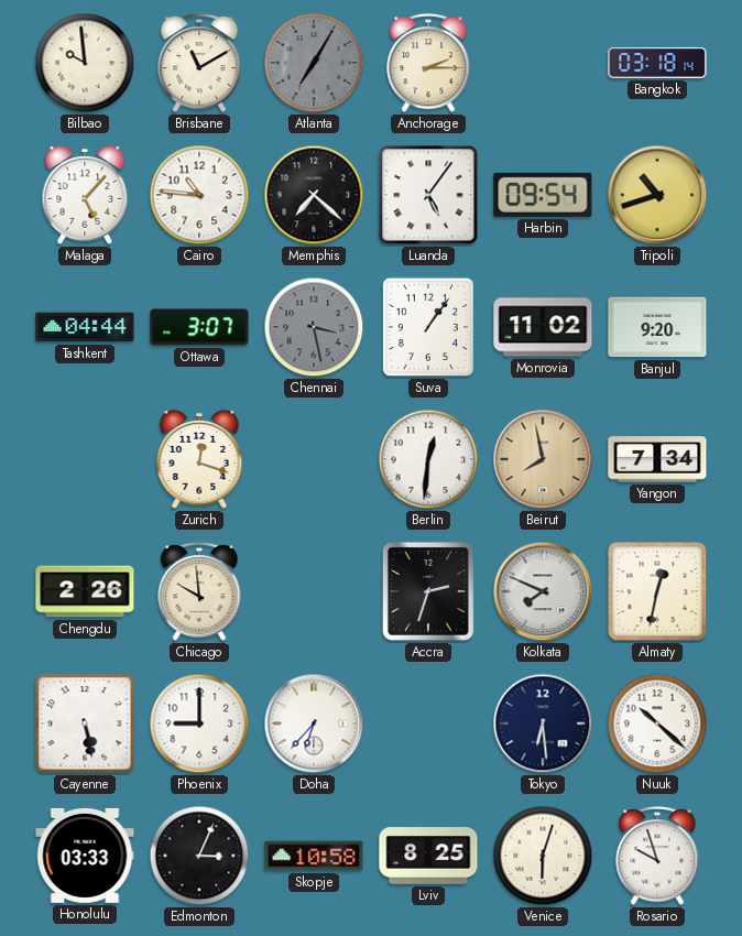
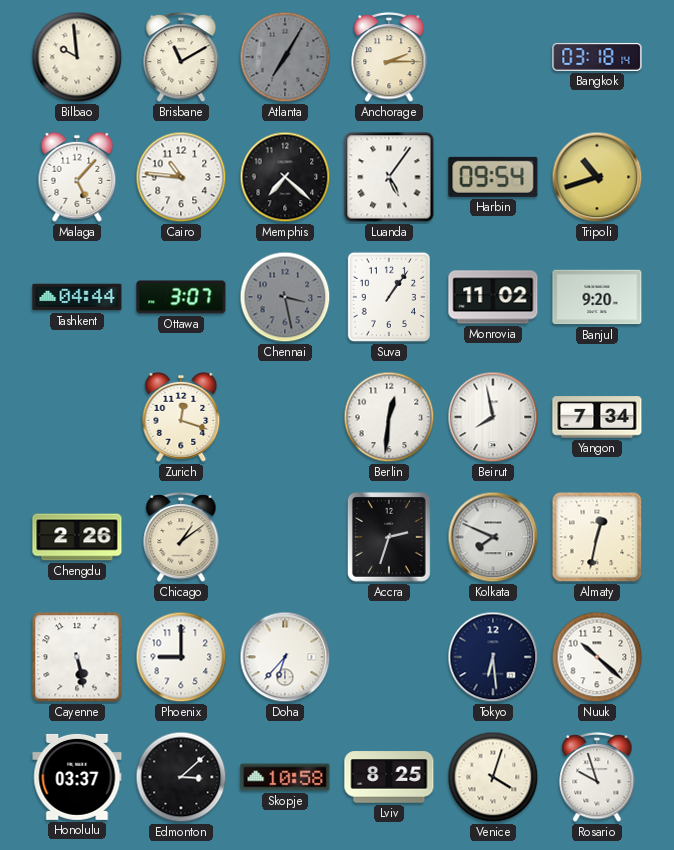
Beirut dial: champagne -> white
Chicago: 9:59 -> 1:09
Honolulu: 03:33 -> 03:37
Edmonton: 3:04 -> 3:08
Venice: 6:03 -> 4:03
